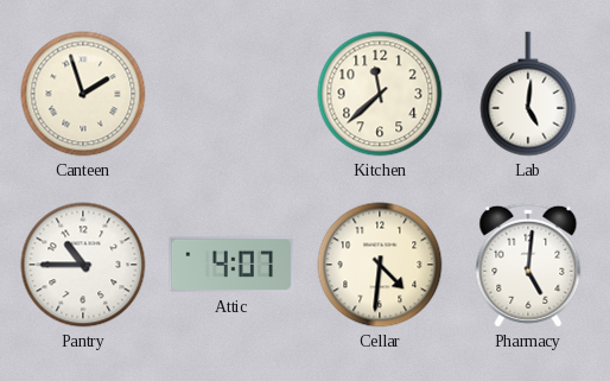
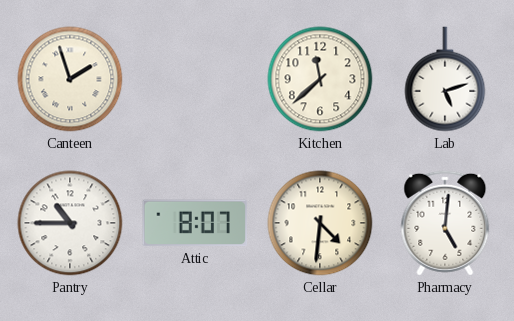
Lab: 5:01 -> 5:12
Attic: 4:07 -> 8:07
